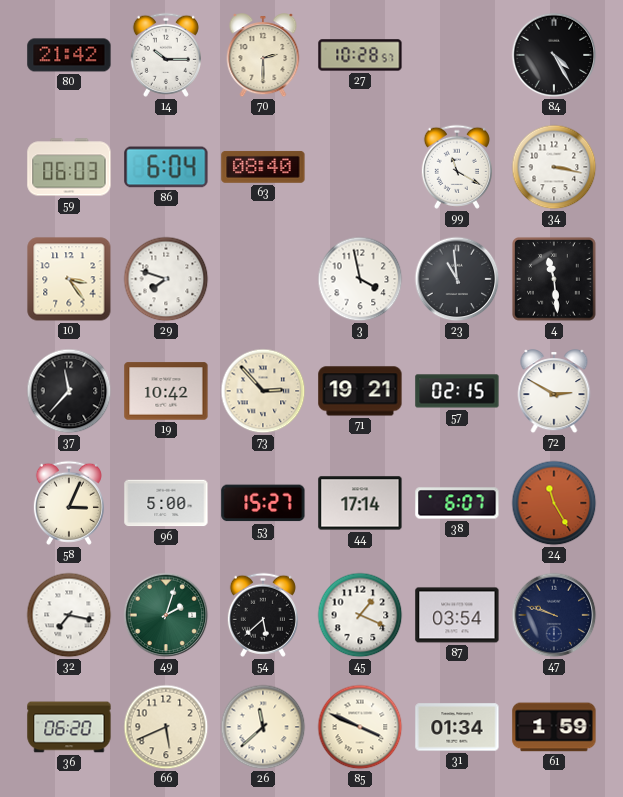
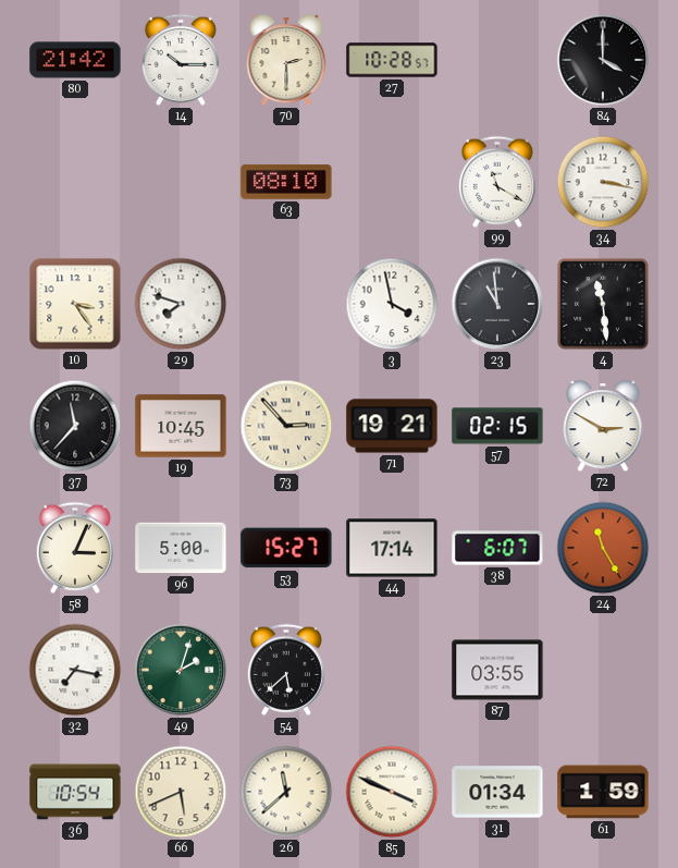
84: 4:25 -> 4:00
59: 06:03 -> none
86: 6:04 -> none
63: 08:40 -> 08:10
19: 10:42 -> 10:45
45: 1:19 -> none
87: 03:54 -> 03:55
47: 9:48 -> none
36: 06:20 -> 10:54
